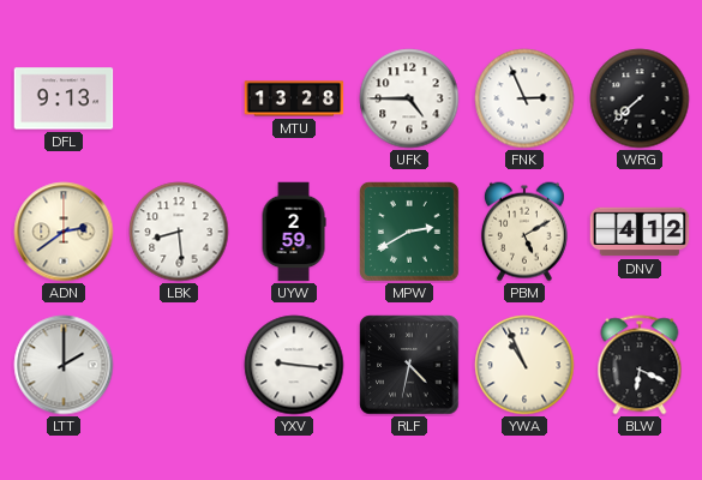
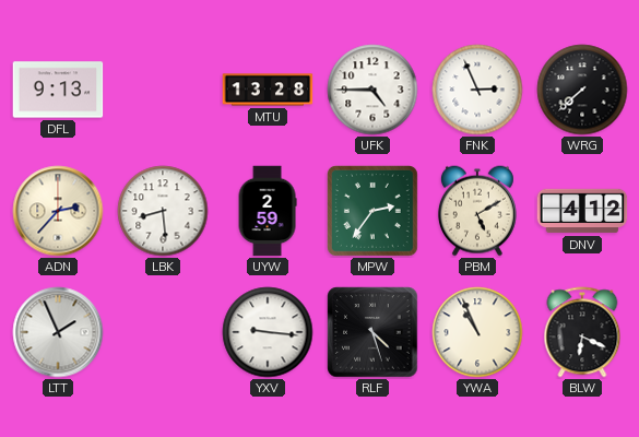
ADN: 2:39 -> 2:37
MPW: 2:40 -> 2:36
LTT: 2:00 -> 1:56
RLF: 4:32 -> 4:27
